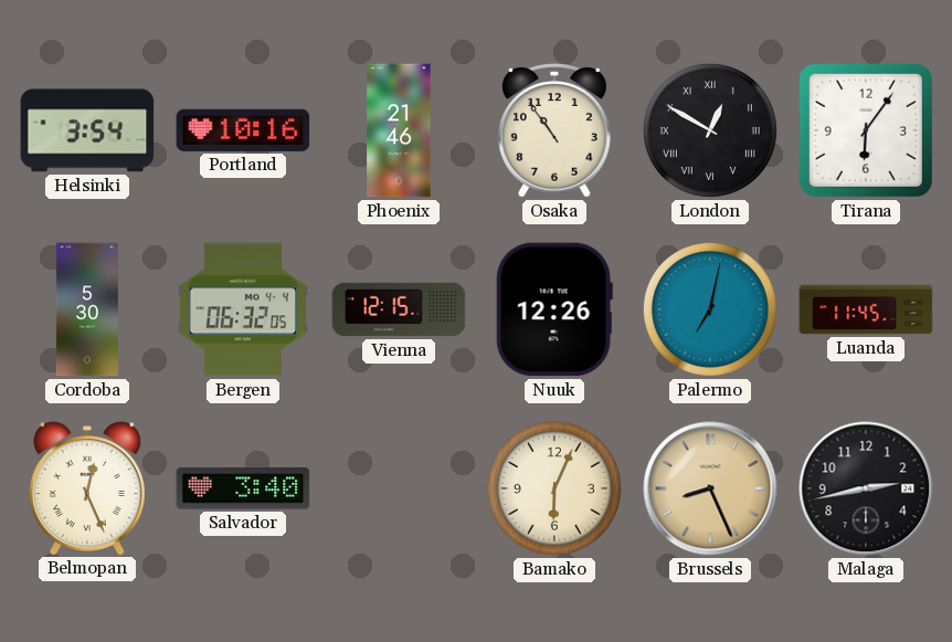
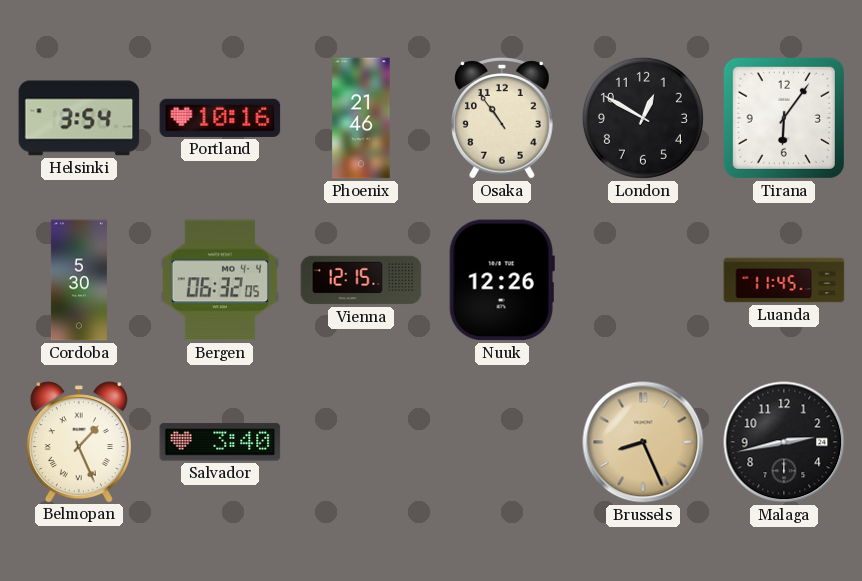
London numerals: Roman -> Arabic
Palermo: 7:02 -> none
Belmopan: 12:26 -> 1:26
Bamako: 6:04 -> none
